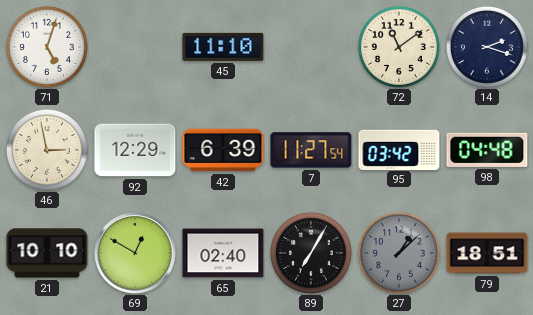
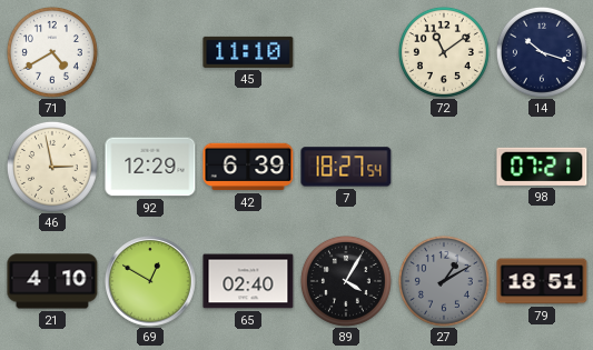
71: 5:03 -> 4:40
14: 2:18 -> 10:18
7: 11:27 -> 18:27
95: 03:42 -> none
98: 04:48 -> 07:21
21: 10:10 -> 4:10
89: 7:05 -> 4:05
27: 1:08 -> 1:10
